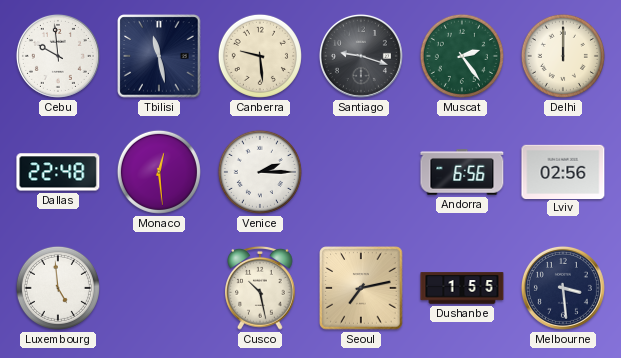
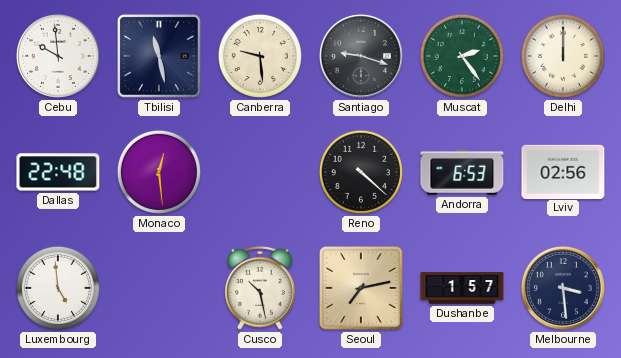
Venice: 2:15 -> none
Reno: none -> 4:22
Andorra: 6:56 -> 6:53
Dushanbe: 1:55 -> 1:57
